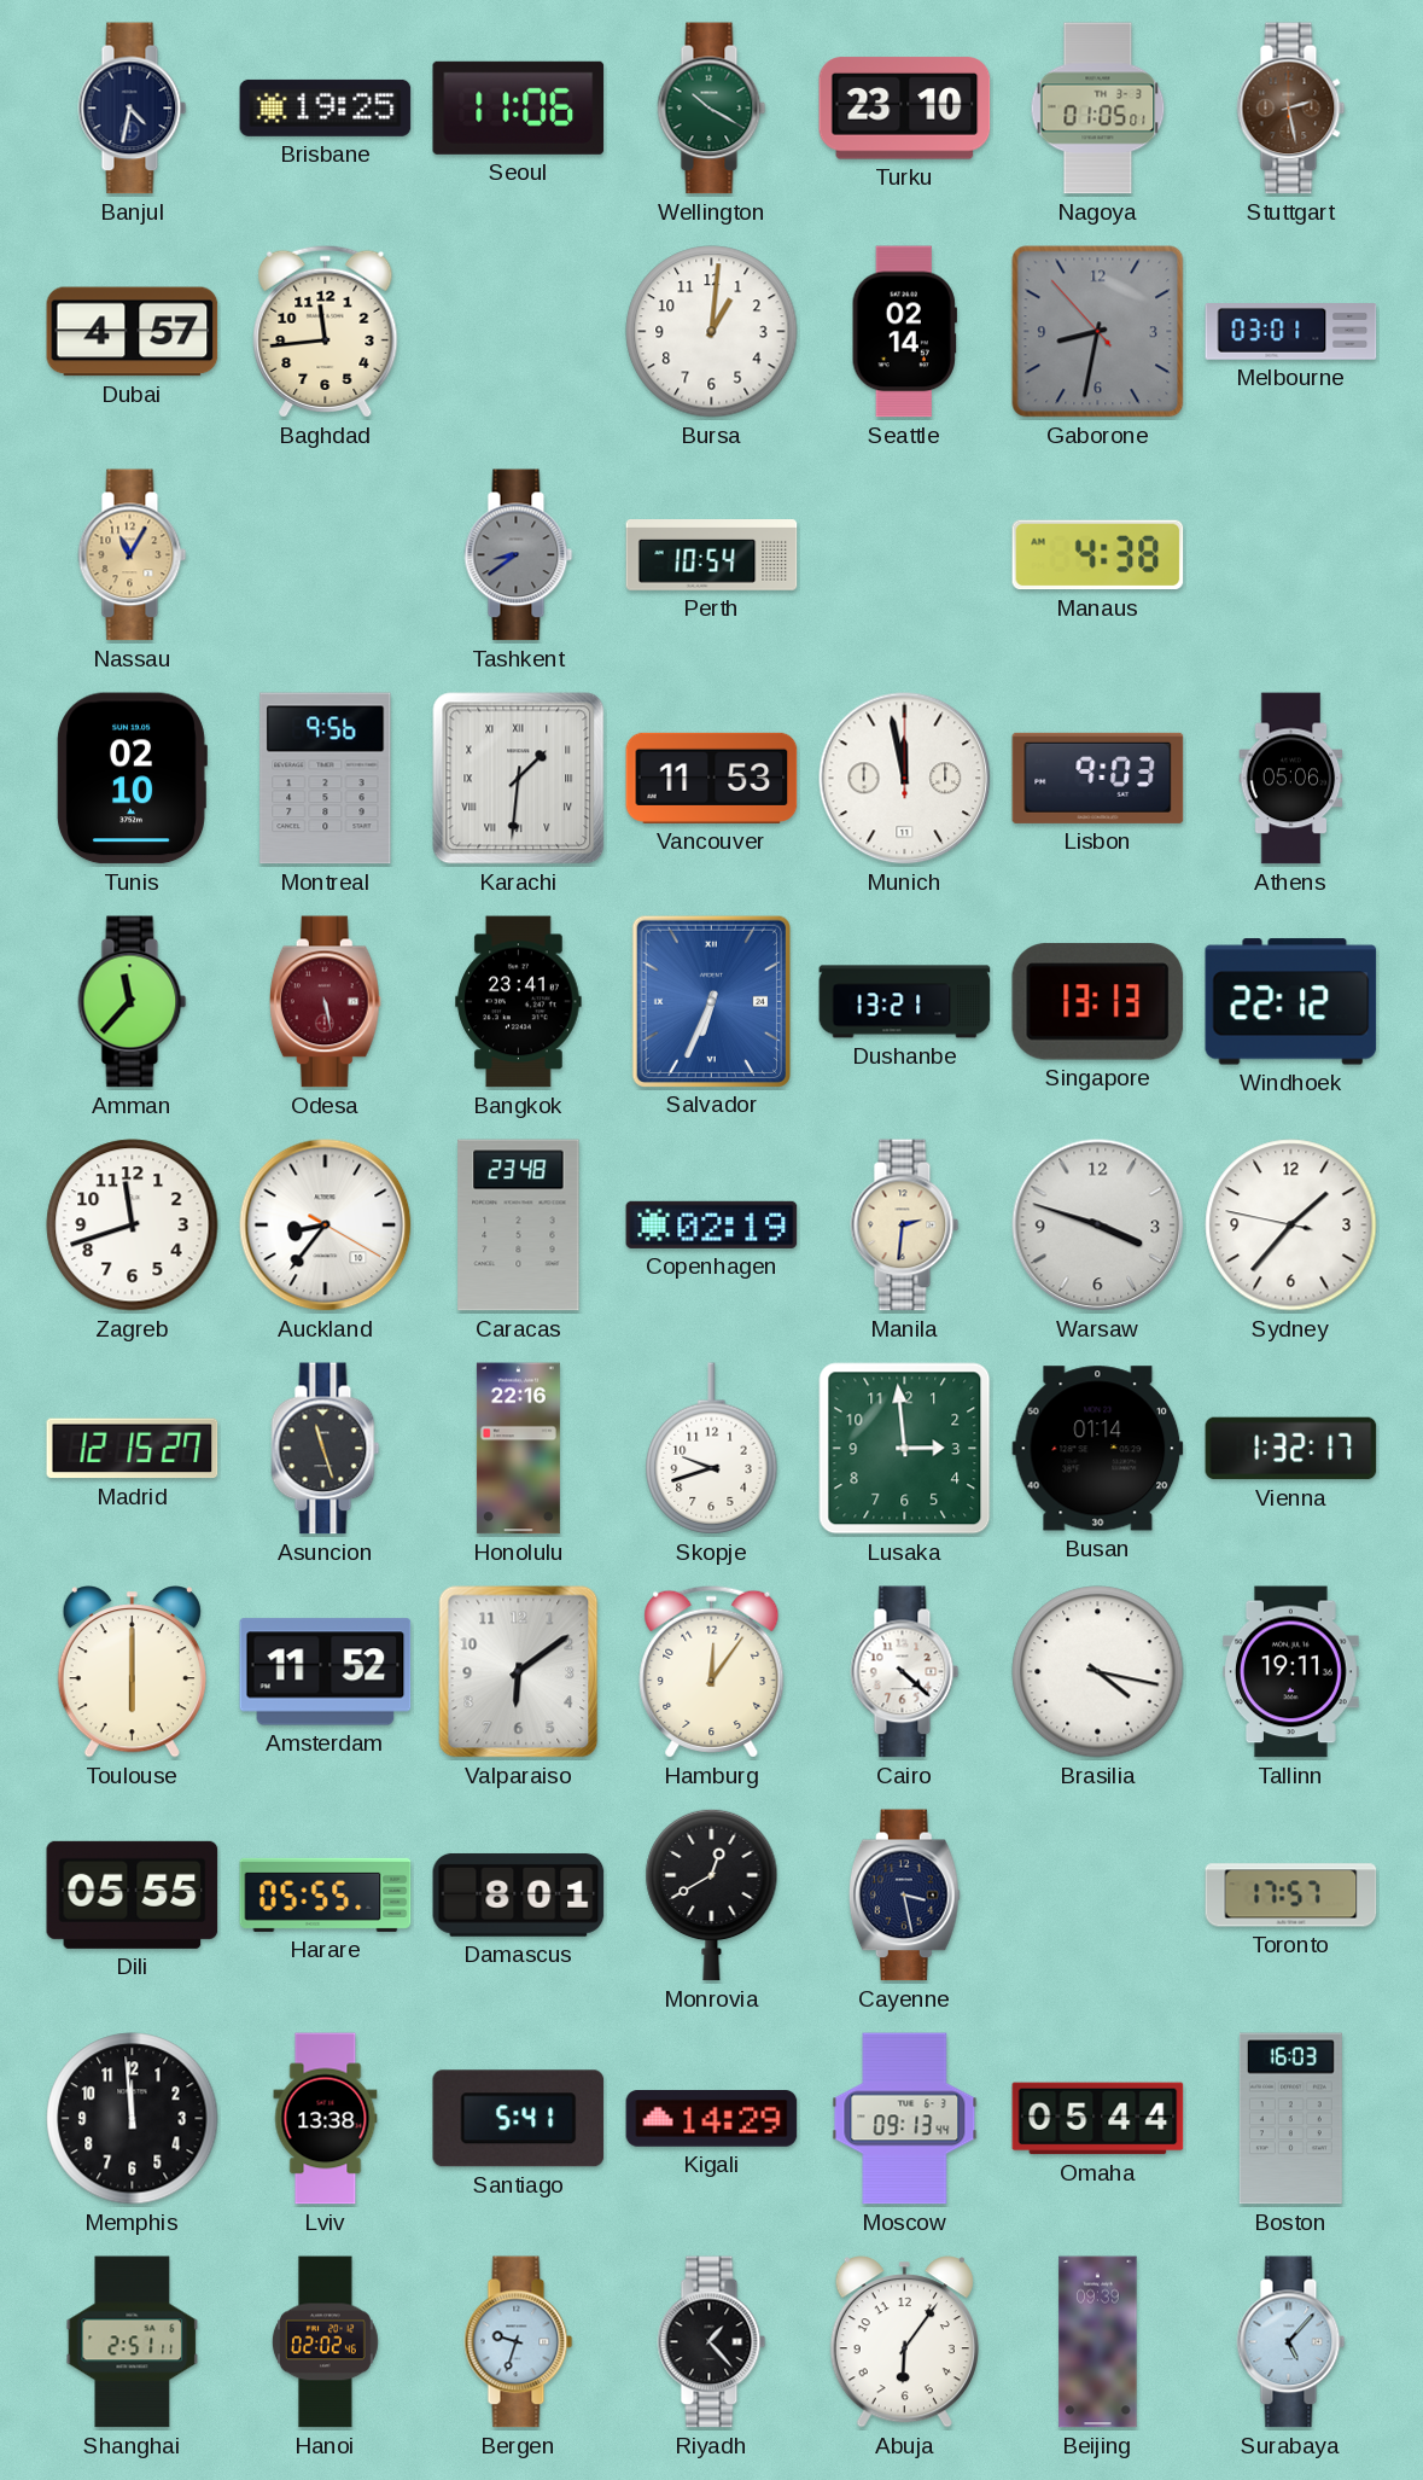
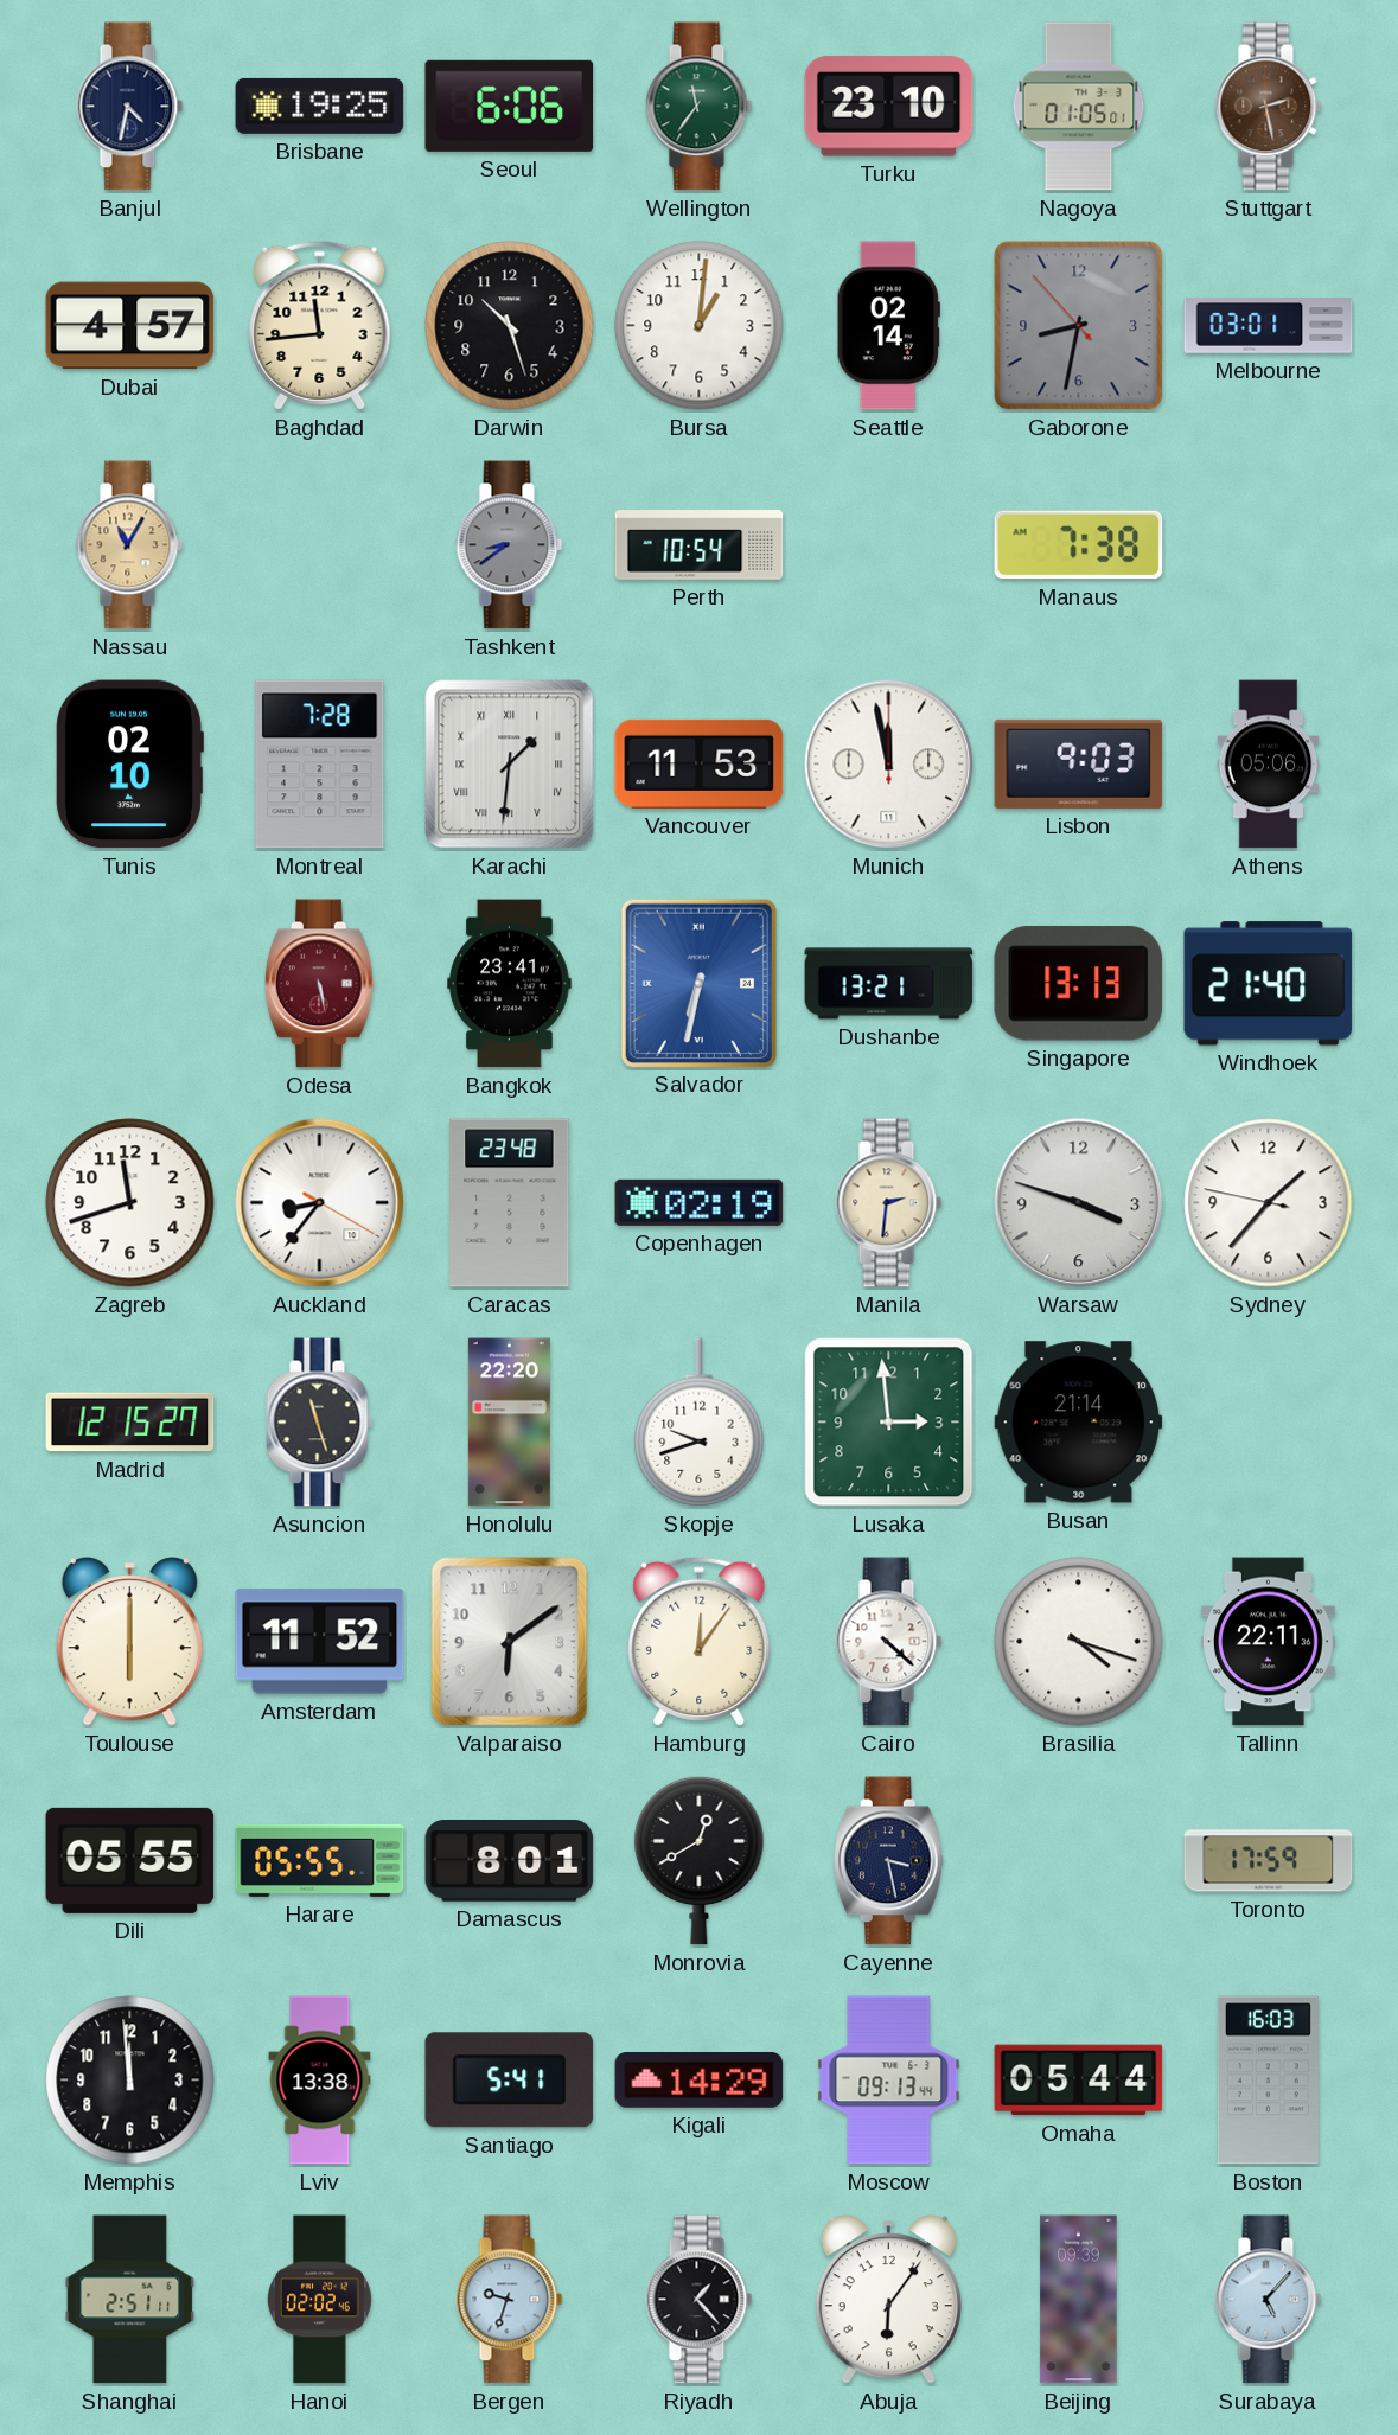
Seoul: 11:06 -> 6:06
Wellington: 10:20 -> 11:36
Darwin: none -> 10:27
Manaus: 4:38 -> 7:38
Montreal: 9:56 -> 7:28
Amman: 11:37 -> none
Salvador: 6:34 -> 6:32
Windhoek: 22:12 -> 21:40
Honolulu: 22:16 -> 22:20
Busan: 01:14 -> 21:14
Vienna: 1:32 -> none
Brasilia: 4:17 -> 4:18
Tallinn: 19:11 -> 22:11
Toronto: 17:57 -> 17:59
